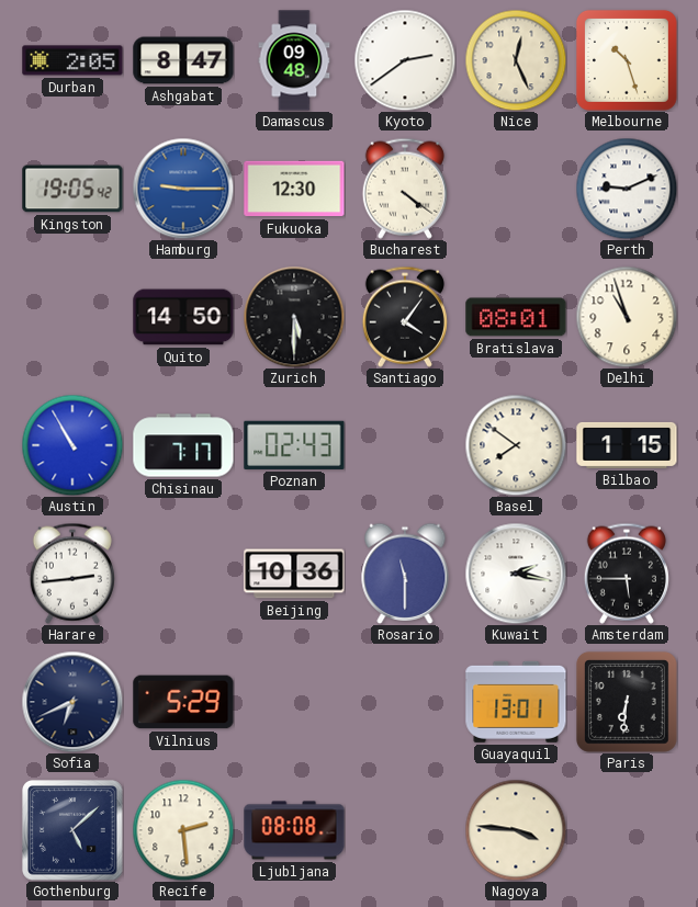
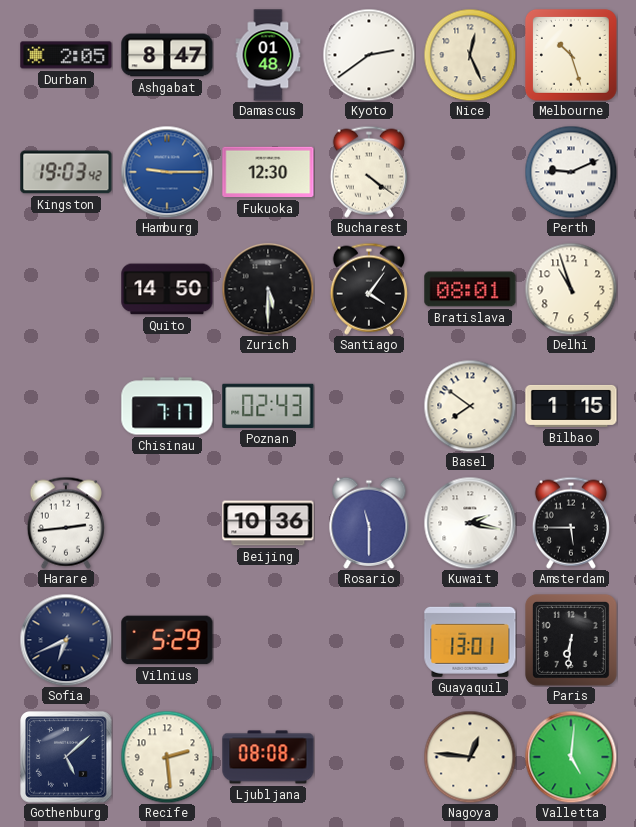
Damascus: 09:48 -> 01:48
Kingston: 19:05 -> 19:03
Austin: 10:55 -> none
Nagoya: 3:46 -> 12:46
Valletta: none -> 5:01
